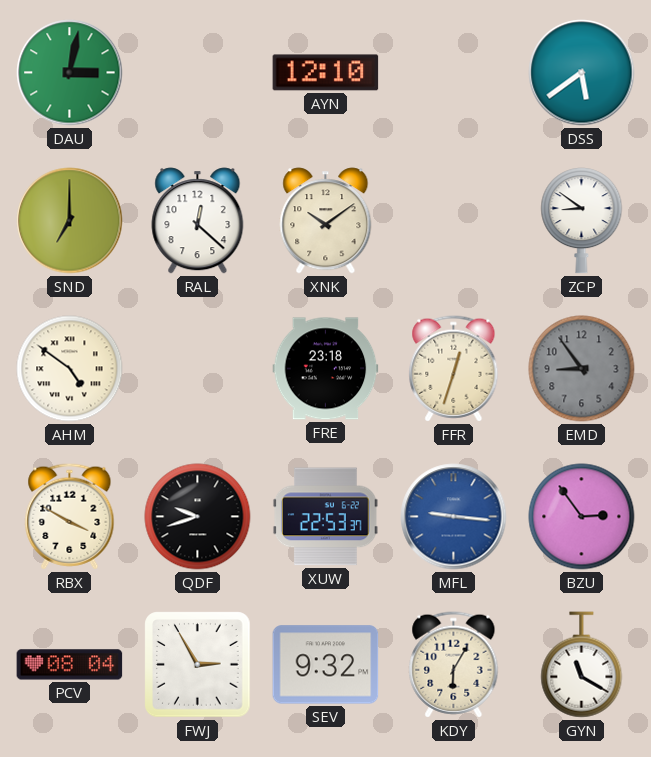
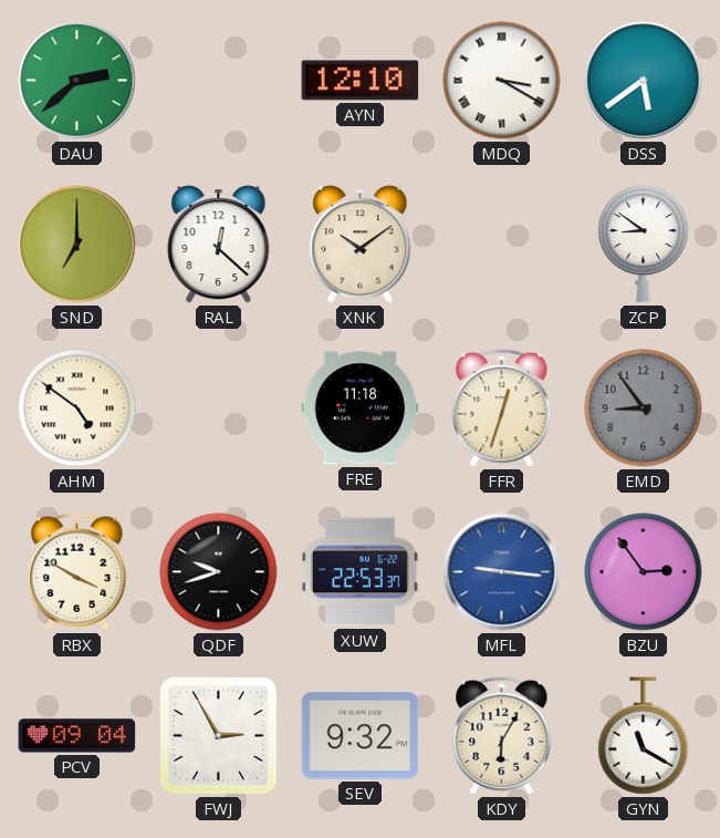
DAU: 3:02 -> 2:38
MDQ: none -> 3:20
FRE: 23:18 -> 11:18
PCV: 08:04 -> 09:04
